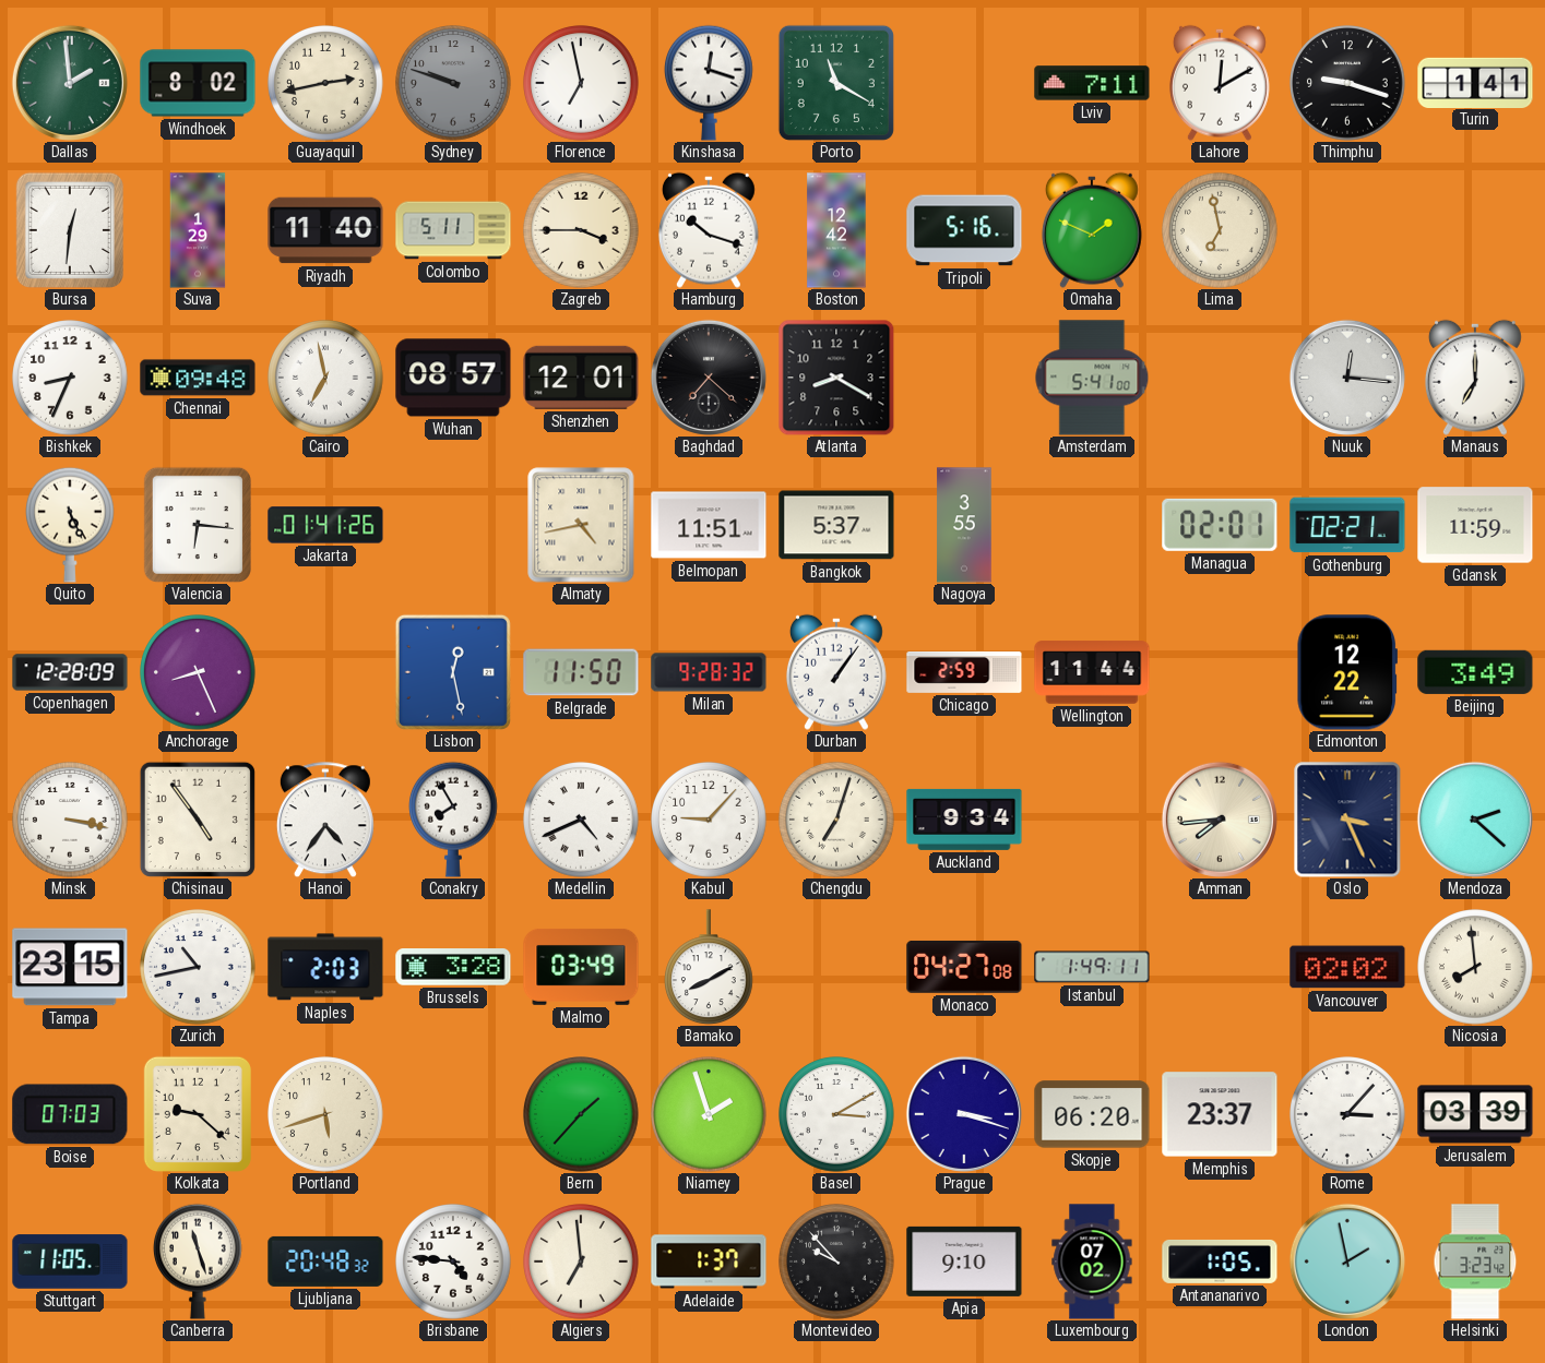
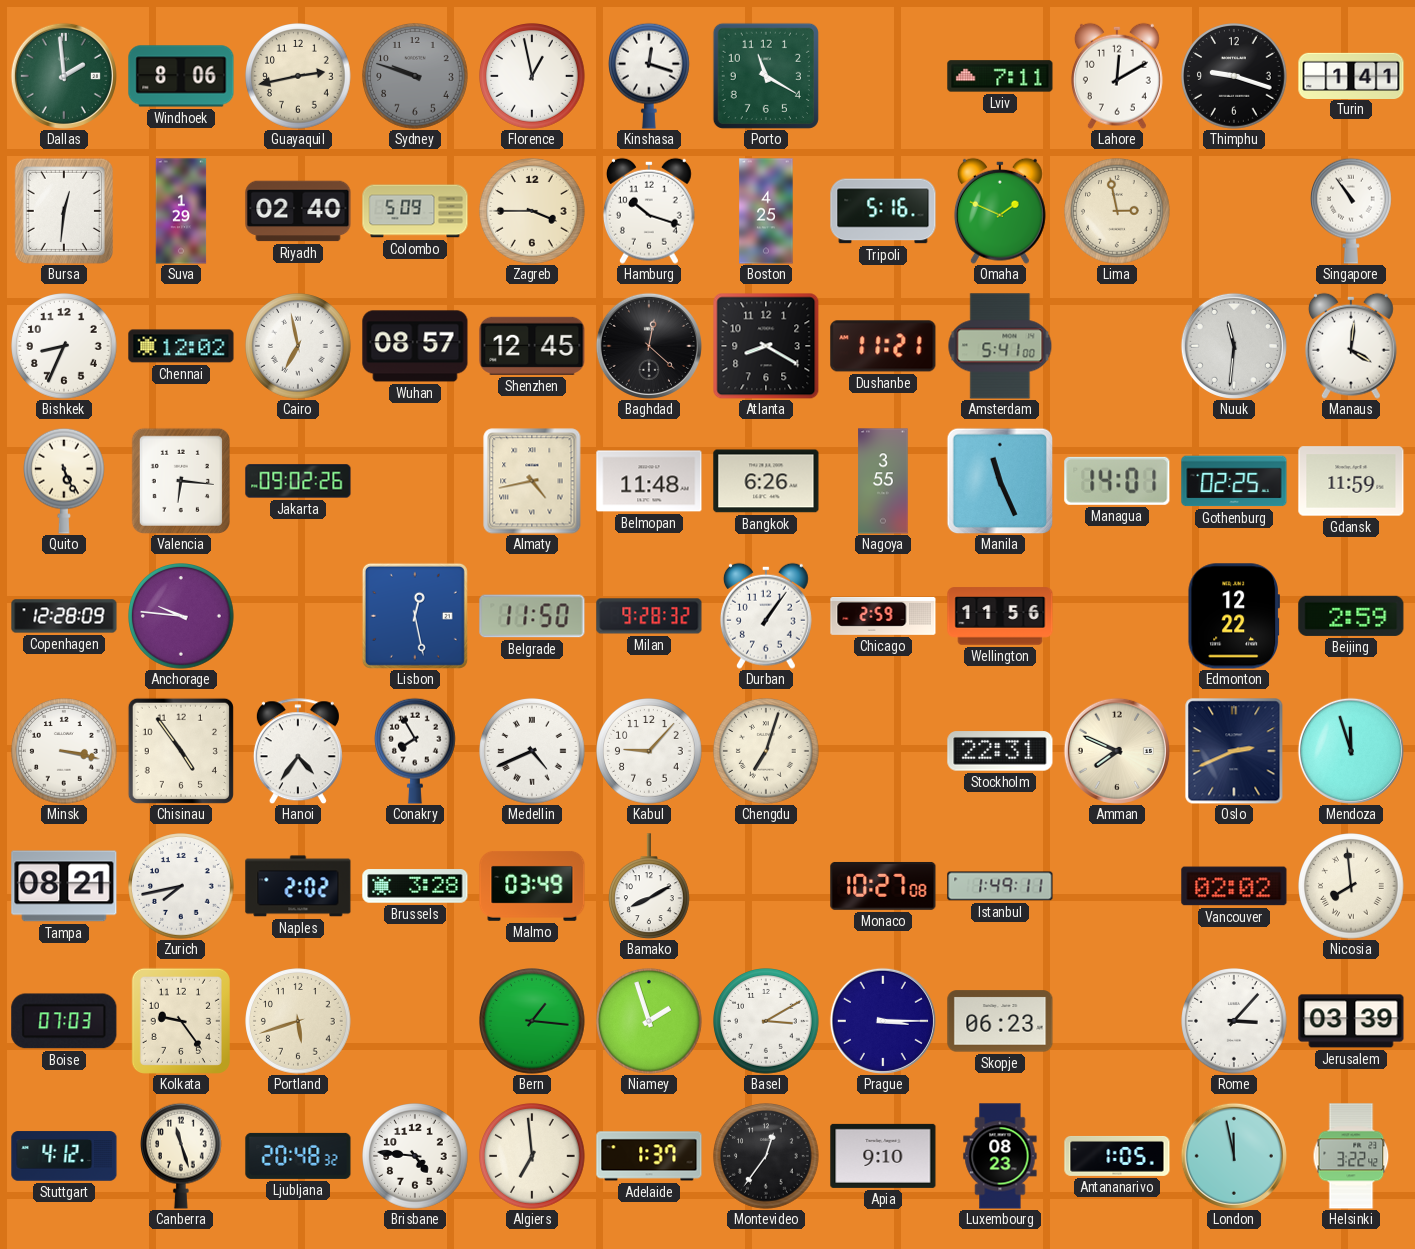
Windhoek: 8:02 -> 8:06
Florence: 6:58 -> 12:58
Riyadh: 11:40 -> 02:40
Colombo: 5:11 -> 5:09
Boston: 12:42 -> 4:25
Lima: 6:58 -> 2:58
Singapore: none -> 10:54
Chennai: 09:48 -> 12:02
Shenzhen: 12:01 -> 12:45
Baghdad: 7:22 -> 12:22
Dushanbe: none -> 11:21
Nuuk: 12:16 -> 11:31
Manaus: 7:00 -> 4:01
Jakarta: 01:41 -> 09:02
Belmopan: 11:51 -> 11:48
Bangkok: 5:37 -> 6:26
Manila: none -> 11:26
Managua: 02:01 -> 14:01
Gothenburg: 02:21 -> 02:25
Anchorage: 8:26 -> 9:46
Wellington: 11:44 -> 11:56
Beijing: 3:49 -> 2:59
Auckland: 9:34 -> none
Stockholm: none -> 22:31
Amman: 7:44 -> 7:49
Oslo: 3:26 -> 2:41
Mendoza: 2:22 -> 11:57
Tampa: 23:15 -> 08:21
Zurich: 10:43 -> 7:43
Naples: 2:03 -> 2:02
Monaco: 04:27 -> 10:27
Kolkata: 9:22 -> 9:24
Bern: 1:37 -> 1:16
Prague: 3:18 -> 3:15
Skopje: 06:20 -> 06:23
Memphis: 23:37 -> none
Stuttgart: 11:05 -> 4:12
Montevideo: 9:53 -> 12:36
Luxembourg: 07:02 -> 08:23
London: 1:58 -> 11:58
Helsinki: 3:23 -> 3:22
